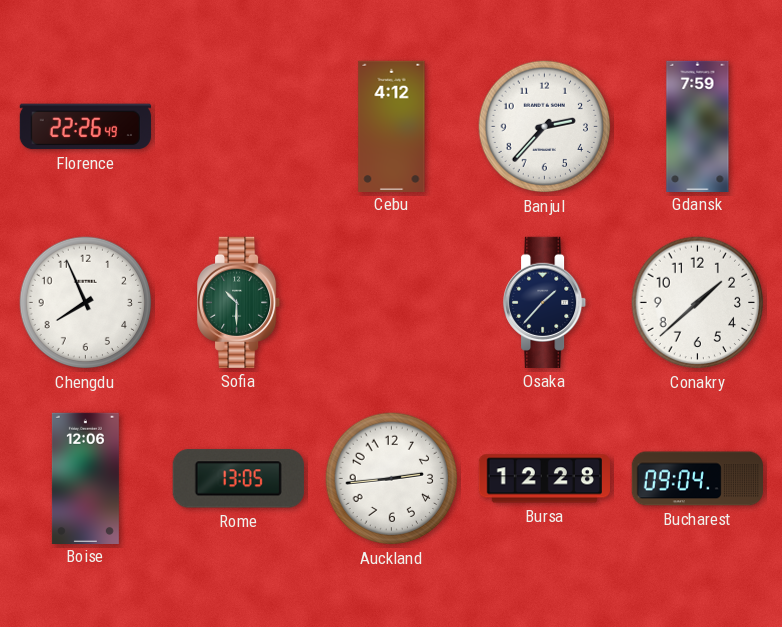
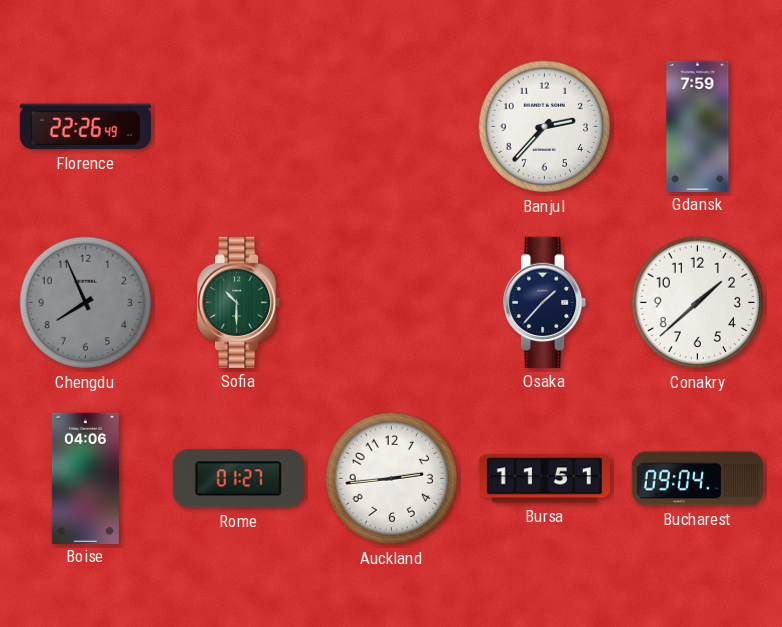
Cebu: 4:12 -> none
Chengdu dial: white -> grey
Boise: 12:06 -> 04:06
Rome: 13:05 -> 01:27
Bursa: 12:28 -> 11:51
